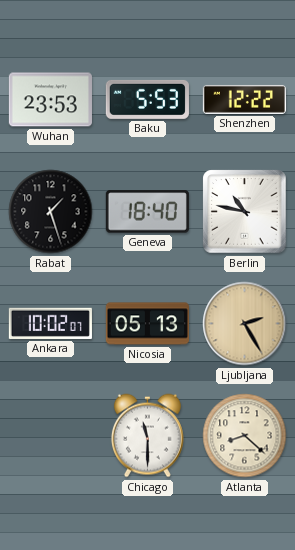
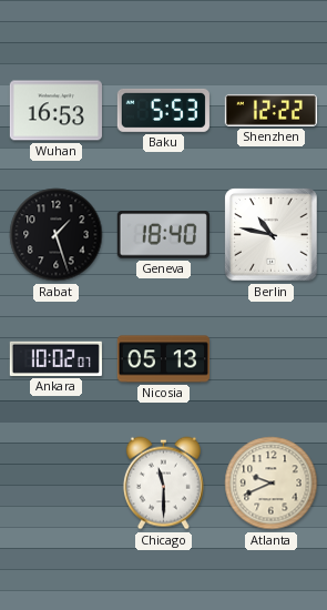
Wuhan: 23:53 -> 16:53
Ljubljana: 2:25 -> none
Atlanta: 8:22 -> 9:41
